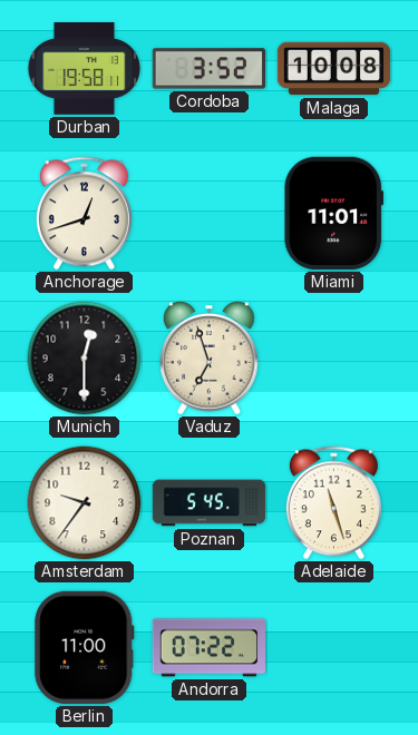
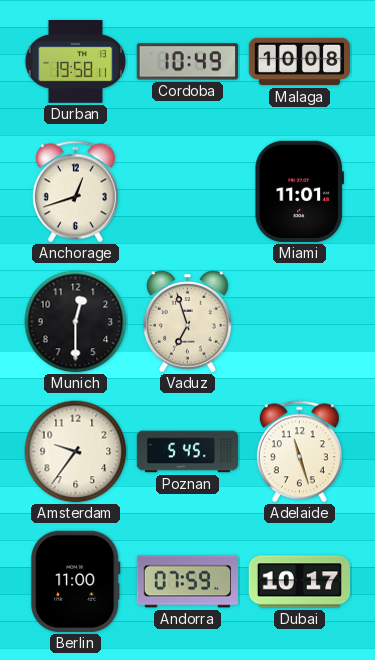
Cordoba: 3:52 -> 10:49
Andorra: 07:22 -> 07:59
Dubai: none -> 10:17
